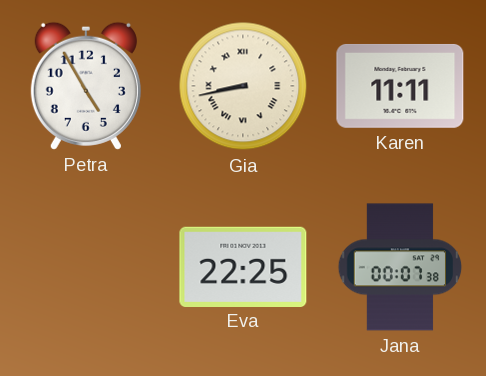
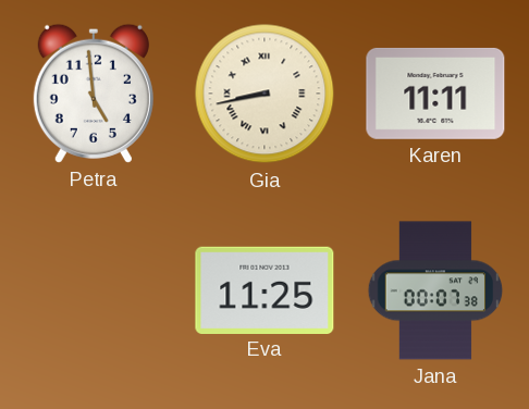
Petra: 4:55 -> 4:59
Eva: 22:25 -> 11:25
